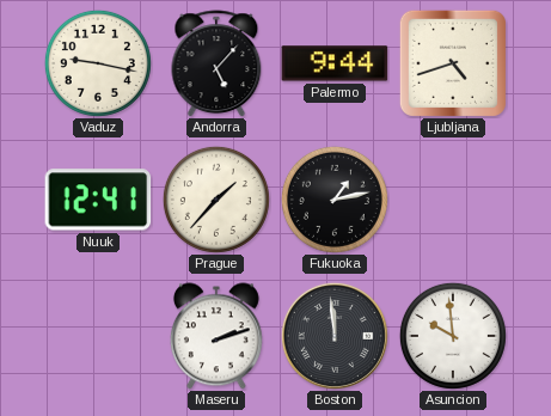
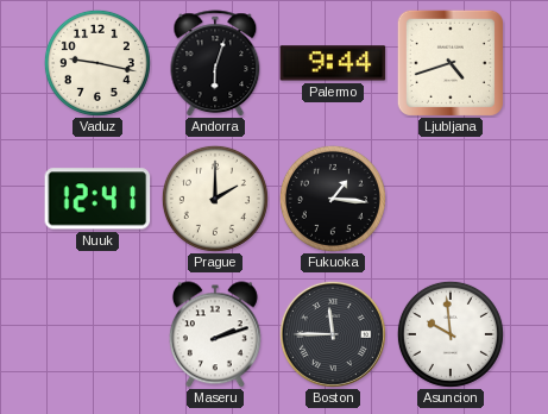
Andorra: 5:07 -> 6:03
Prague: 1:37 -> 2:00
Fukuoka: 1:13 -> 1:16
Boston: 11:59 -> 11:45
